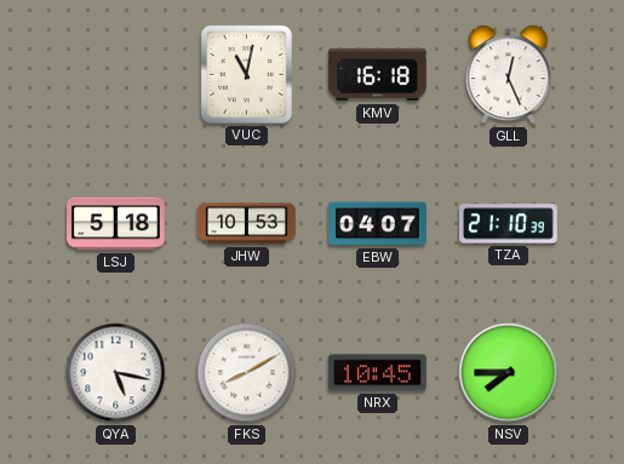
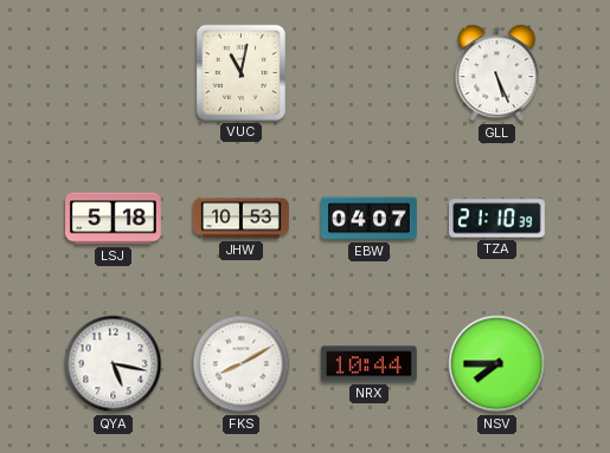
KMV: 16:18 -> none
GLL: 12:26 -> 5:26
NRX: 10:45 -> 10:44
